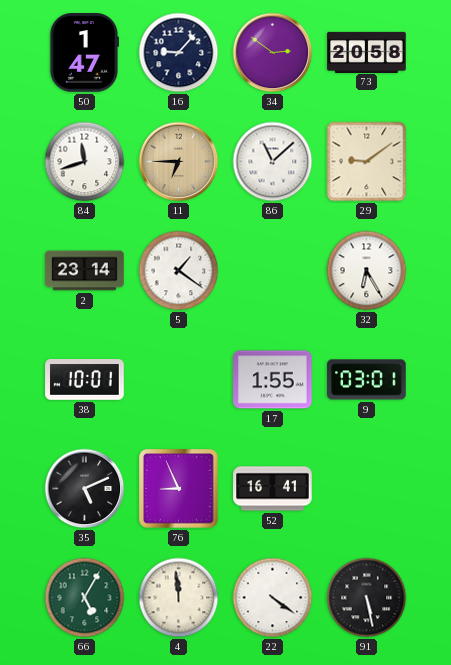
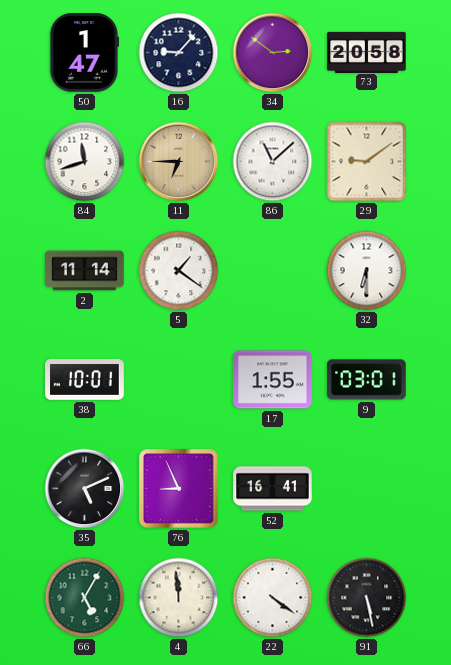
2: 23:14 -> 11:14
32: 6:25 -> 6:30
